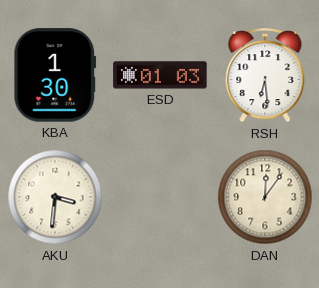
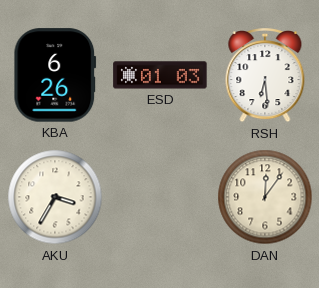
KBA: 1:30 -> 6:26
AKU: 3:31 -> 3:35
